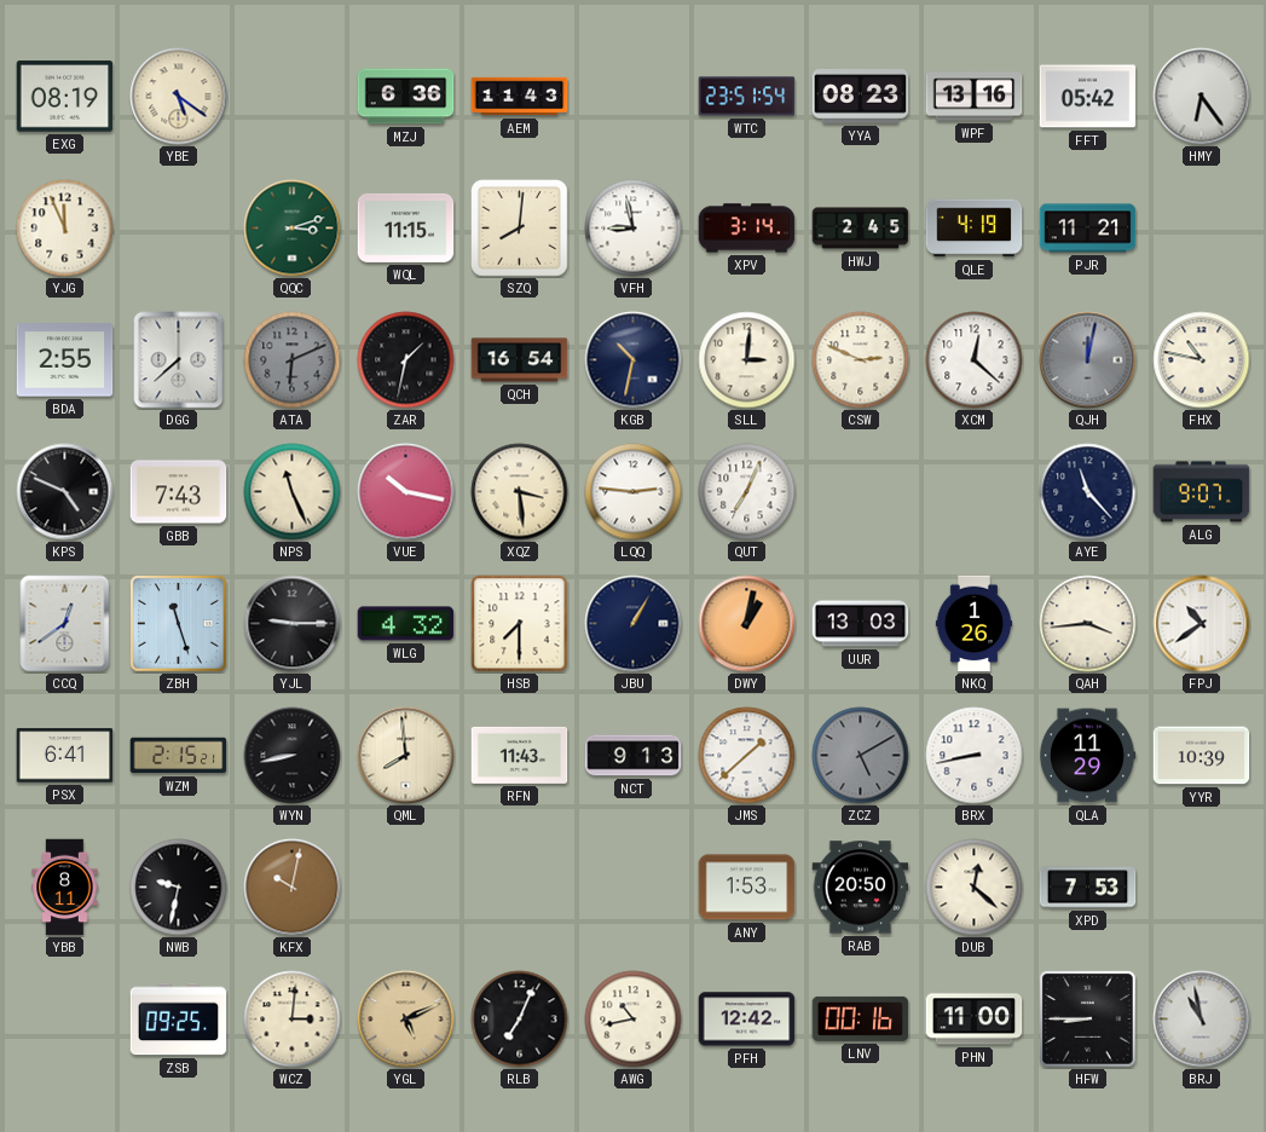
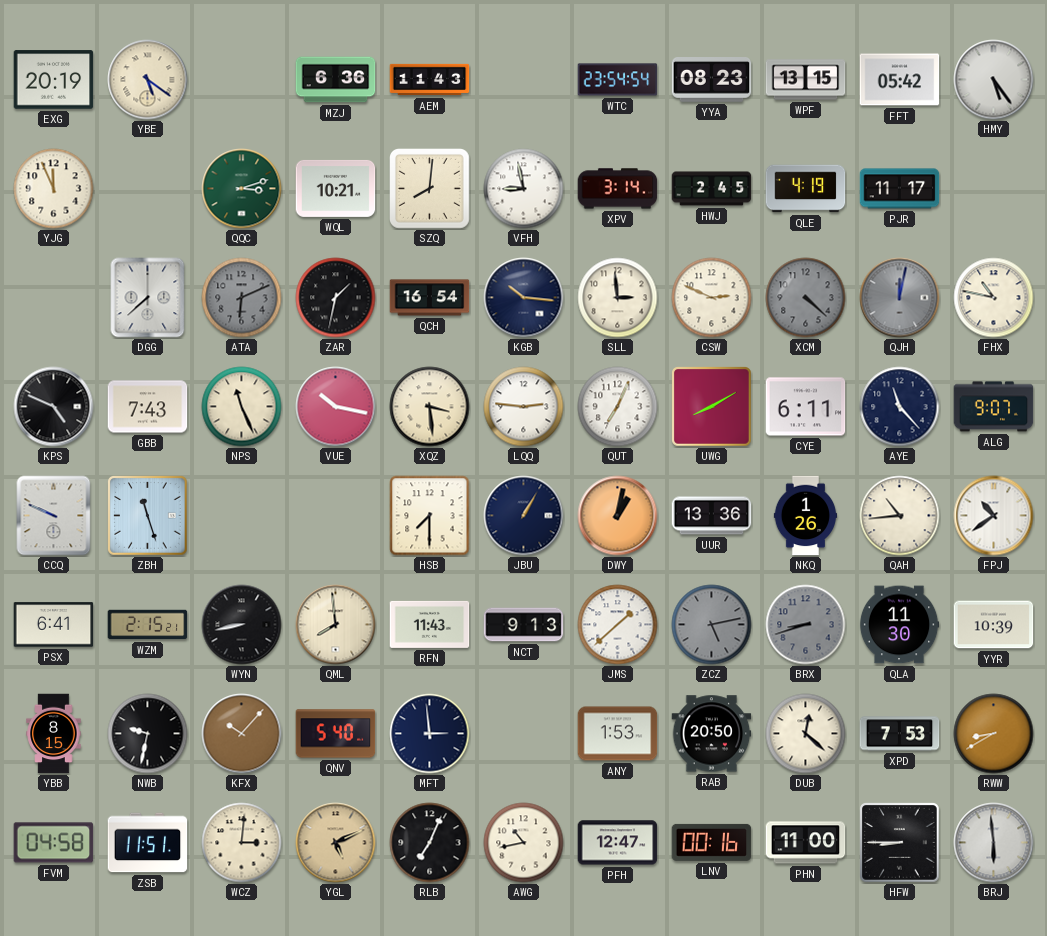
EXG: 08:19 -> 20:19
WTC: 23:51 -> 23:54
WPF: 13:16 -> 13:15
HMY: 6:24 -> 5:24
WQL: 11:15 -> 10:21
PJR: 11:21 -> 11:17
BDA: 2:55 -> none
KGB: 10:32 -> 10:16
SLL: 3:01 -> 2:59
XCM: 12:22 -> 4:22
XCM dial: white -> grey
UWG: none -> 8:10
CYE: none -> 6:11
CCQ: 12:39 -> 9:49
YJL: 9:15 -> none
WLG: 4:32 -> none
UUR: 13:03 -> 13:36
QAH: 3:44 -> 10:44
ZCZ: 5:10 -> 5:13
BRX: 8:43 -> 8:42
BRX dial: white -> grey
QLA: 11:29 -> 11:30
YBB: 8:11 -> 8:15
KFX: 10:02 -> 10:07
QNV: none -> 5:40
MFT: none -> 2:59
RWW: none -> 8:40
FVM: none -> 04:58
ZSB: 09:25 -> 11:51
PFH: 12:42 -> 12:47
BRJ: 10:58 -> 5:59
